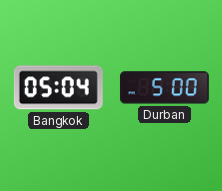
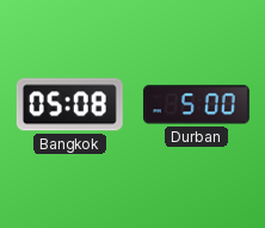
Bangkok: 05:04 -> 05:08
